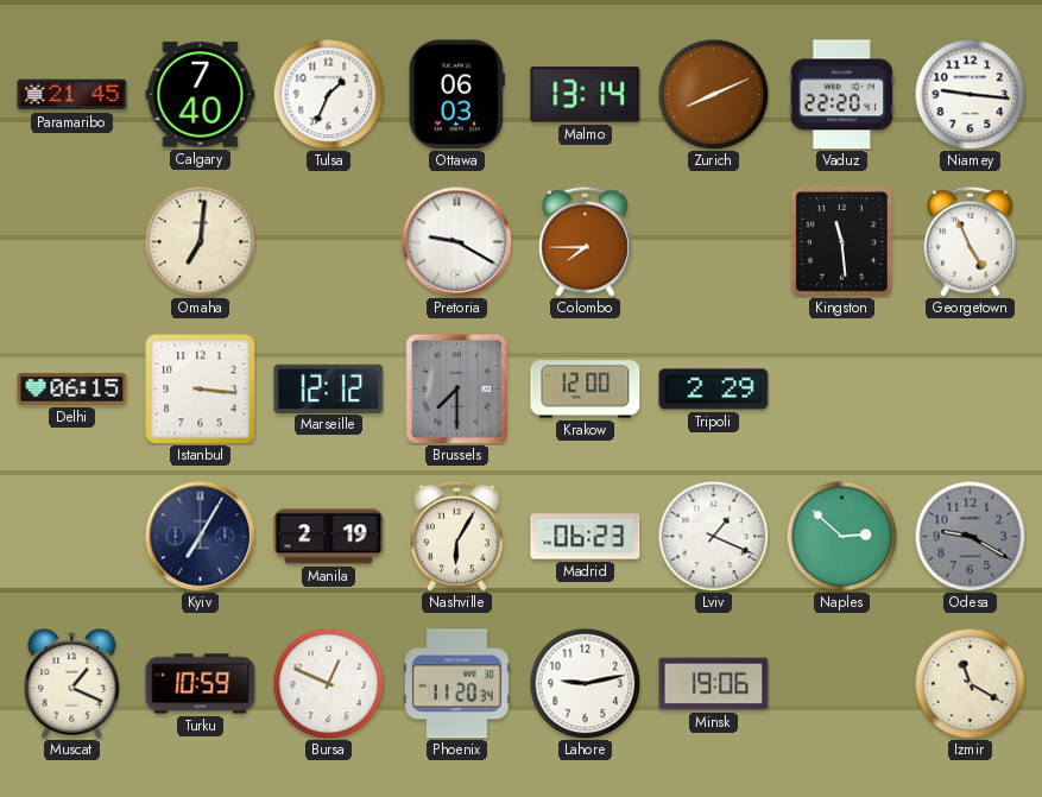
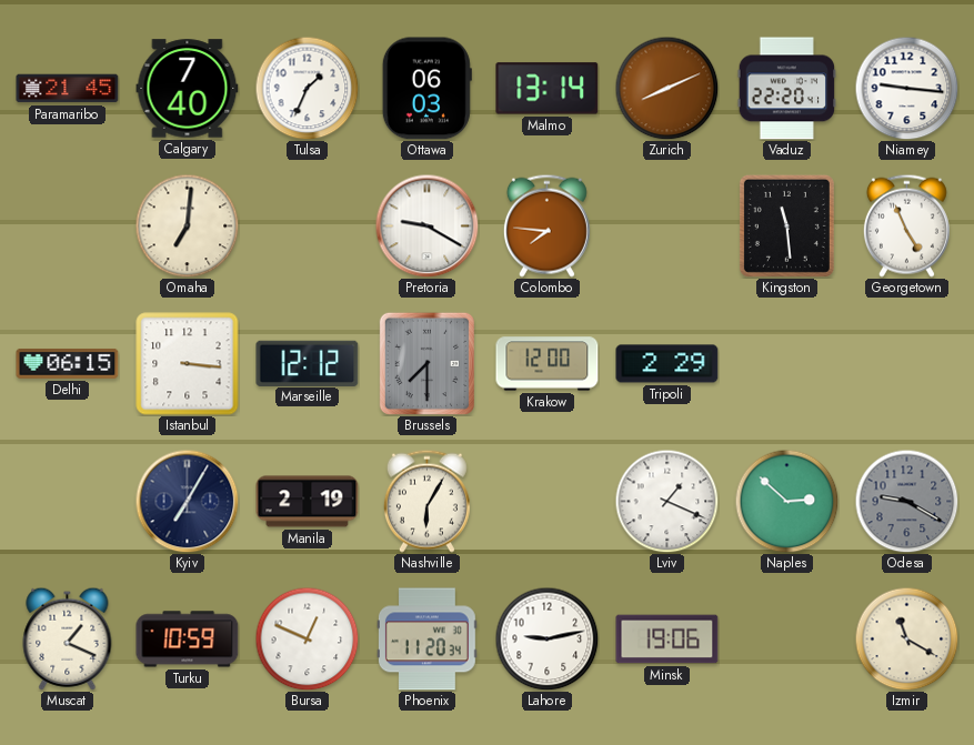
Colombo: 7:45 -> 7:46
Madrid: 06:23 -> none
